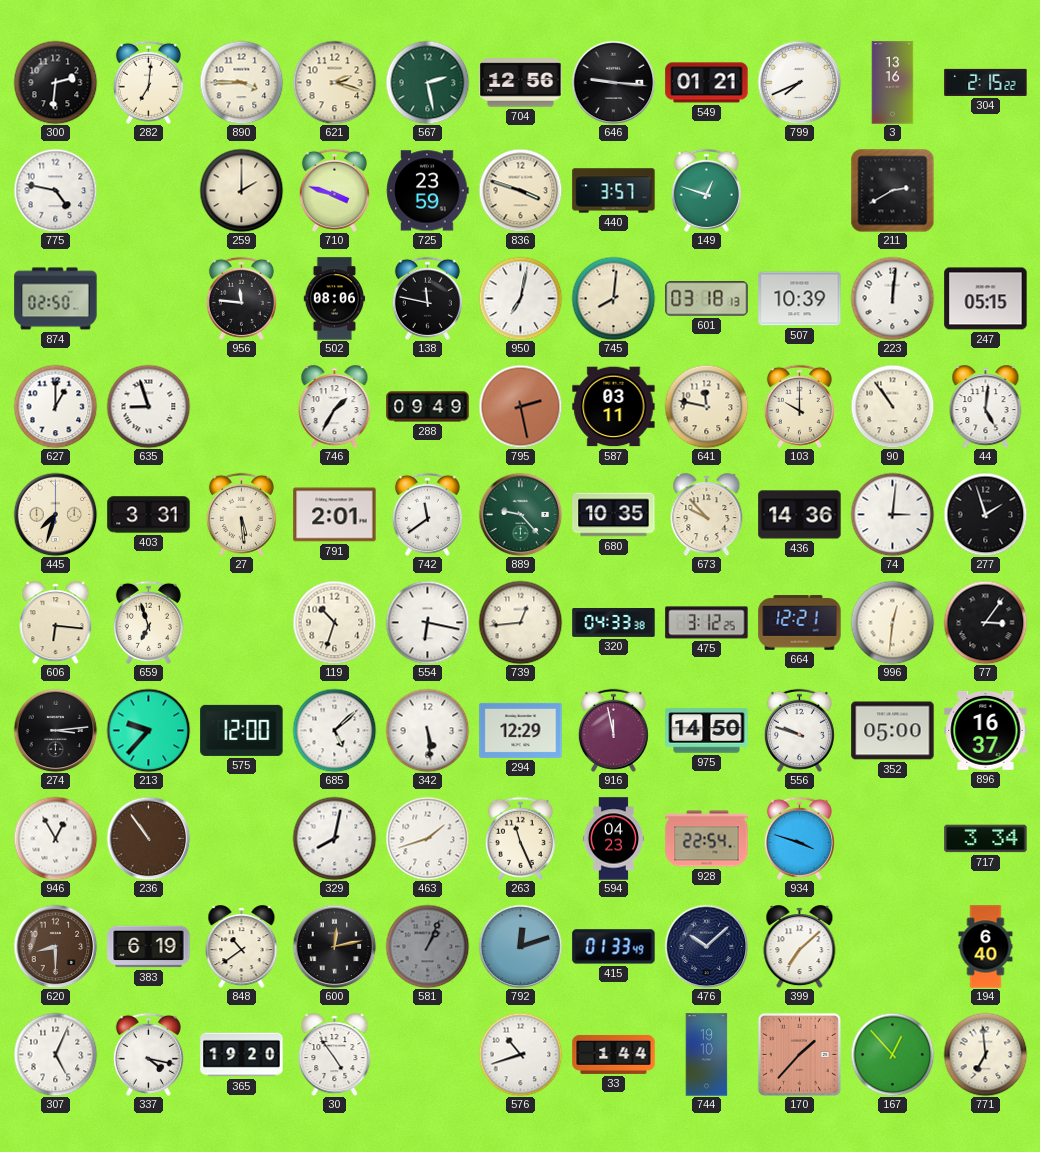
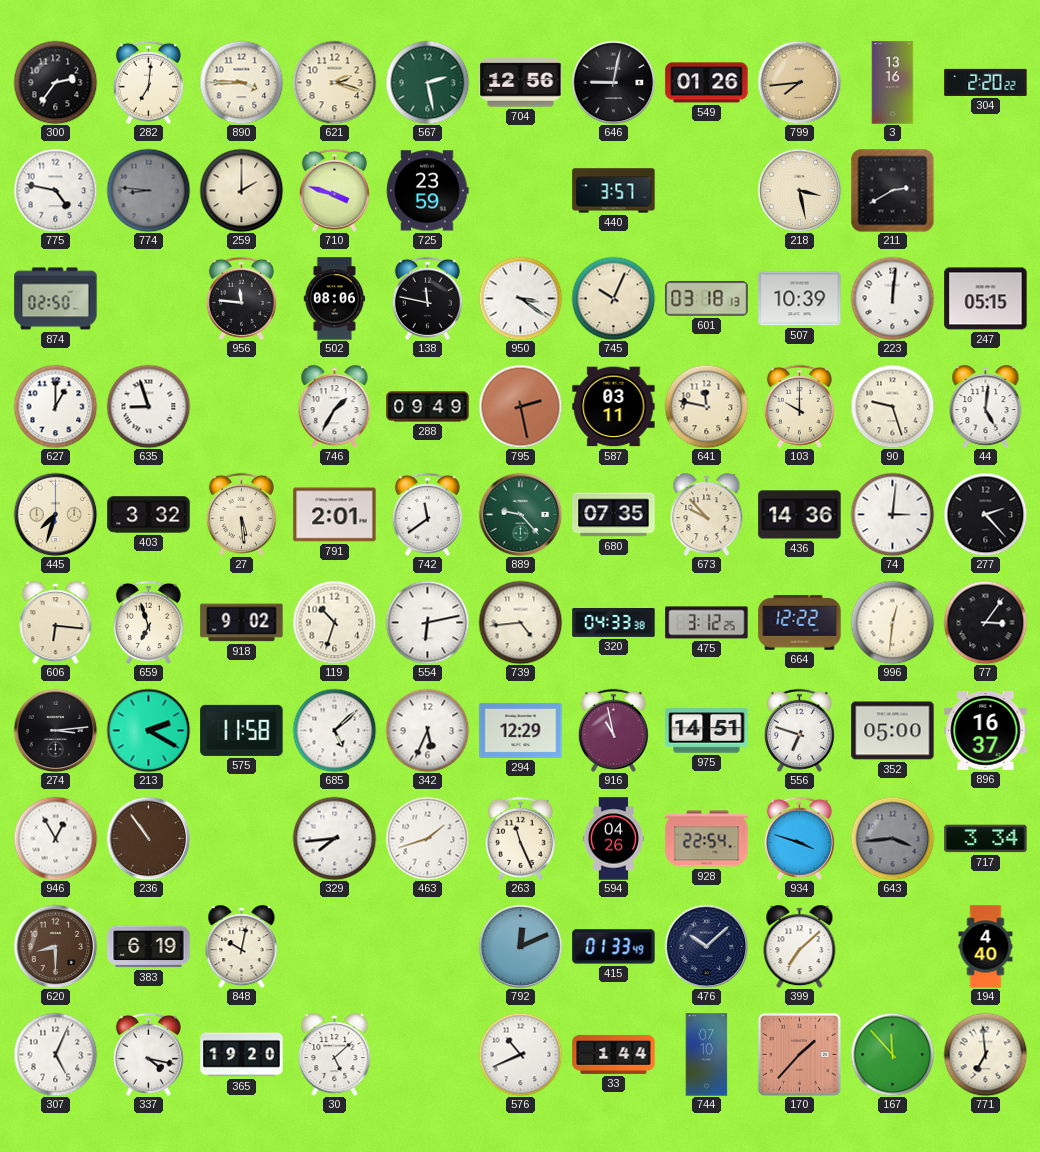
300: 2:31 -> 2:36
646: 9:16 -> 9:02
549: 01:21 -> 01:26
799: 7:41 -> 7:44
799 dial: white -> champagne
304: 2:15 -> 2:20
774: none -> 8:46
836: 3:48 -> none
149: 12:48 -> none
218: none -> 3:28
950: 7:02 -> 3:21
745: 8:01 -> 10:04
90: 10:54 -> 9:27
403: 3:31 -> 3:32
680: 10:35 -> 07:35
277: 1:57 -> 2:23
918: none -> 9:02
554: 6:17 -> 6:13
739: 12:44 -> 4:44
664: 12:21 -> 12:22
213: 9:37 -> 2:20
575: 12:00 -> 11:58
342: 5:29 -> 5:34
916: 11:58 -> 10:58
975: 14:50 -> 14:51
556: 9:48 -> 6:48
329: 8:02 -> 7:44
594: 04:23 -> 04:26
643: none -> 3:44
848: 10:39 -> 10:02
600: 12:13 -> none
581: 1:04 -> none
792: 12:12 -> 12:11
194: 6:40 -> 4:40
30: 4:54 -> 5:08
576: 10:42 -> 10:41
744: 19:10 -> 07:10
167: 12:53 -> 11:53
